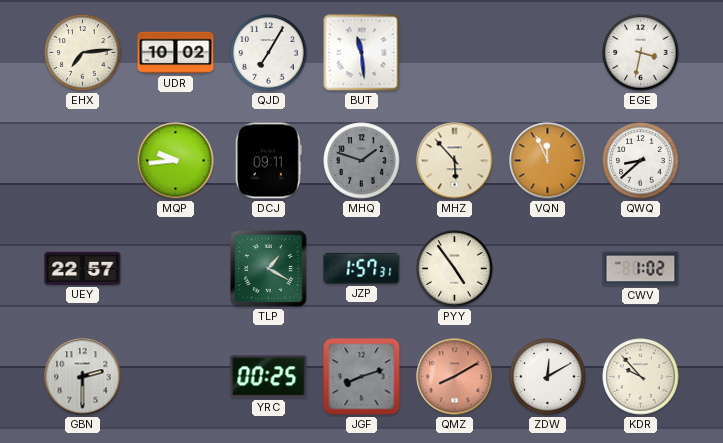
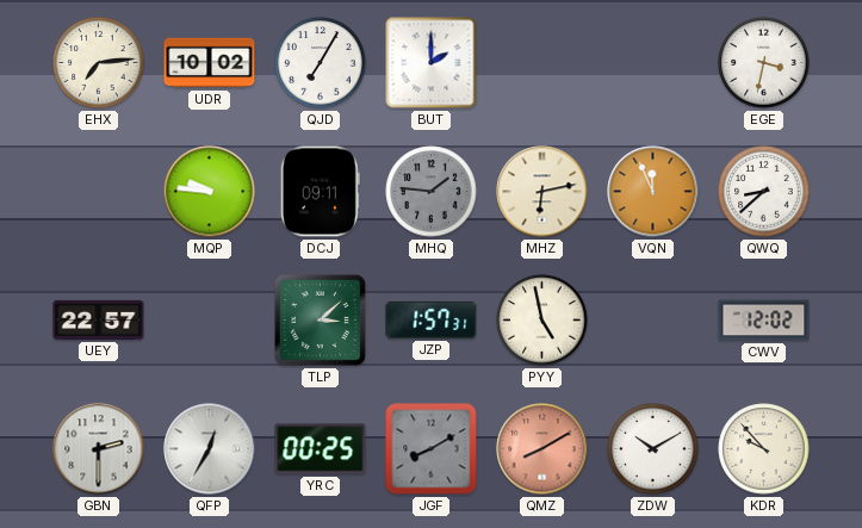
BUT: 11:29 -> 2:00
MQP: 9:44 -> 9:46
MHQ: 1:48 -> 1:46
MHZ: 5:53 -> 6:13
TLP: 1:20 -> 3:08
PYY: 4:54 -> 4:58
CWV: 1:02 -> 12:02
QFP: none -> 12:35
JGF: 8:12 -> 8:10
ZDW: 12:10 -> 10:10
